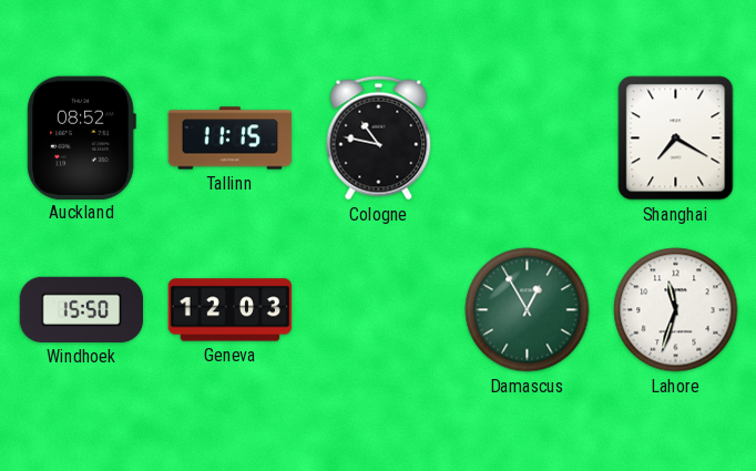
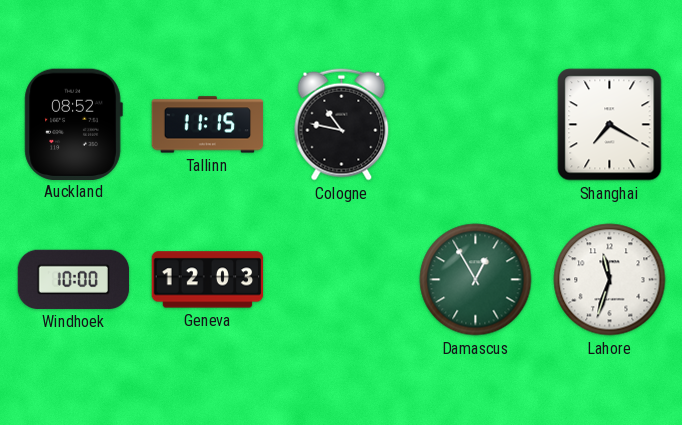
Windhoek: 15:50 -> 10:00
